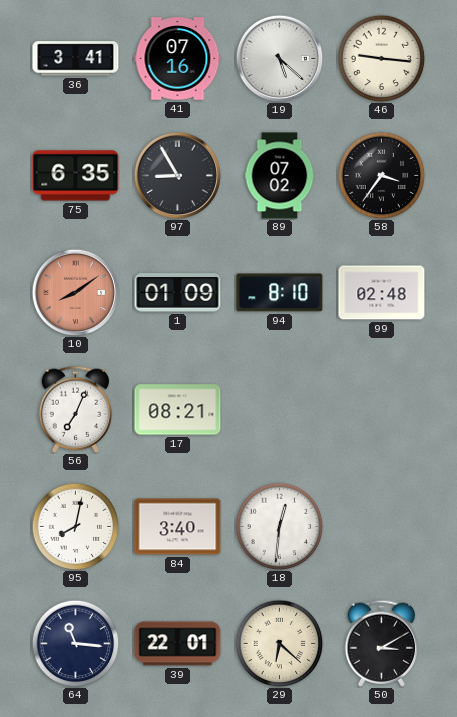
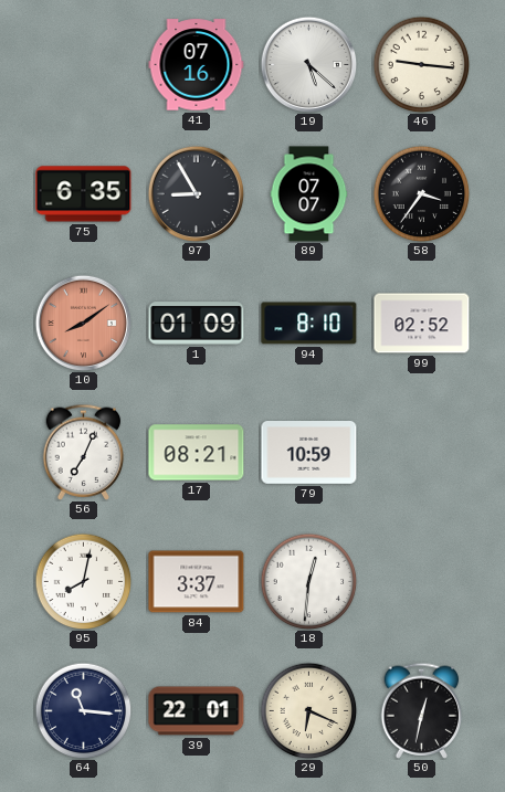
36: 3:41 -> none
89: 07:02 -> 07:07
99: 02:48 -> 02:52
79: none -> 10:59
84: 3:40 -> 3:37
29: 6:22 -> 6:19
50: 3:10 -> 12:32
